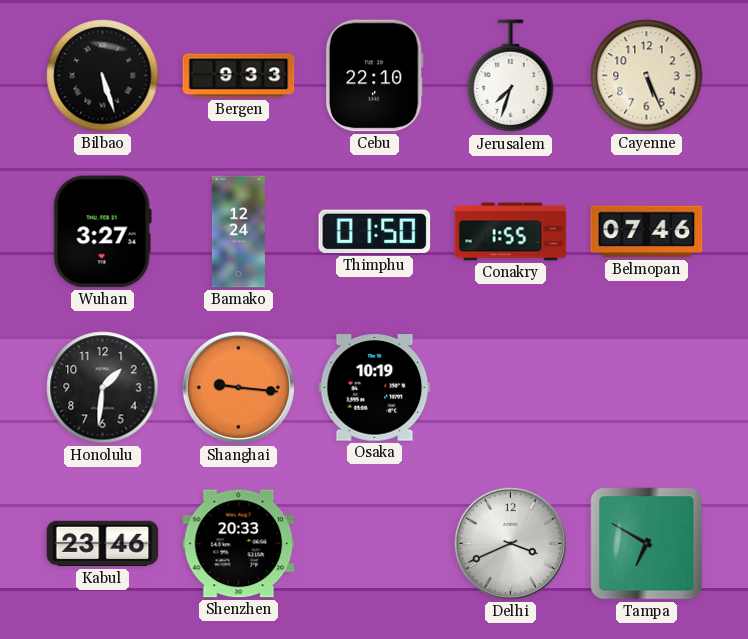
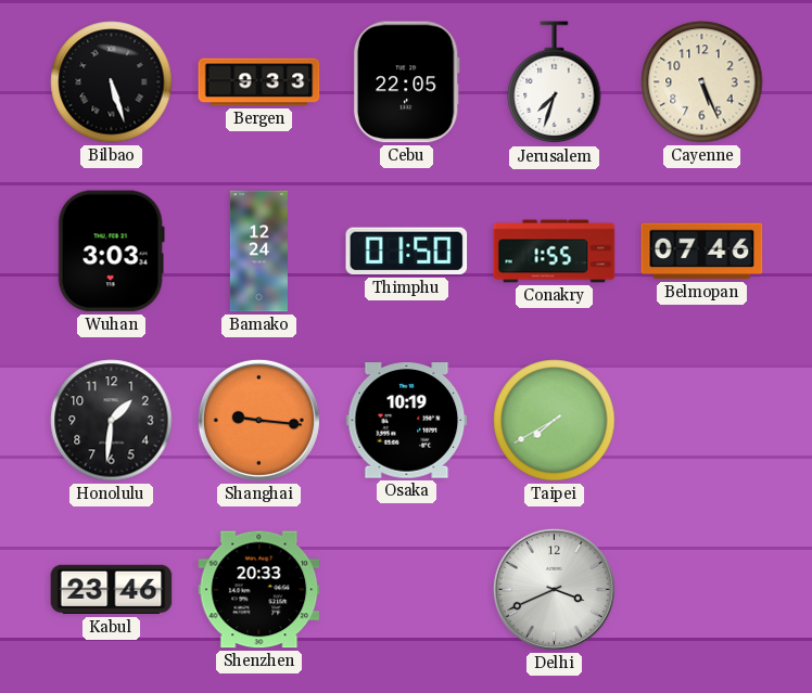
Cebu: 22:10 -> 22:05
Wuhan: 3:27 -> 3:03
Taipei: none -> 7:40
Tampa: 6:50 -> none
